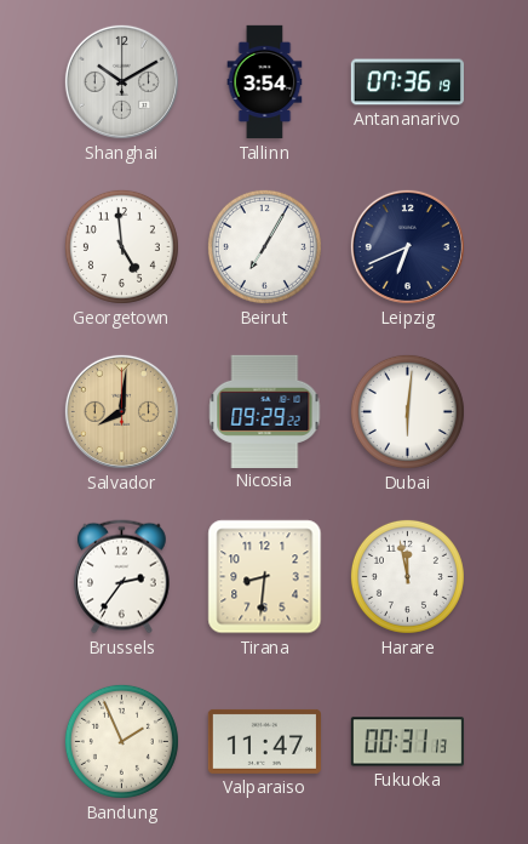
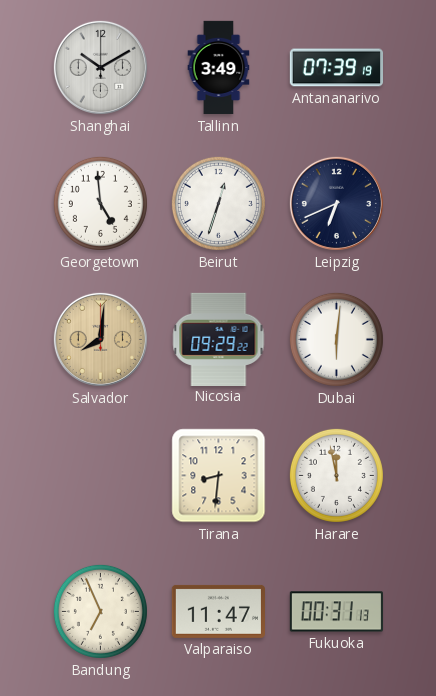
Tallinn: 3:54 -> 3:49
Antananarivo: 07:36 -> 07:39
Beirut: 7:05 -> 12:33
Brussels: 2:36 -> none
Bandung: 1:56 -> 6:56
